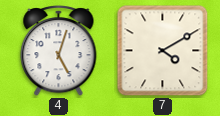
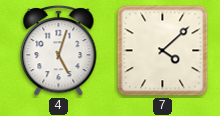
7: 4:10 -> 4:08
